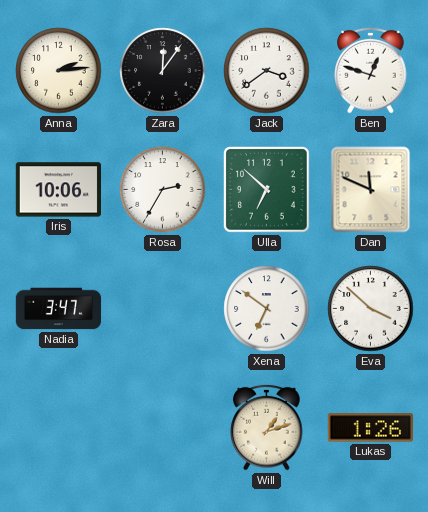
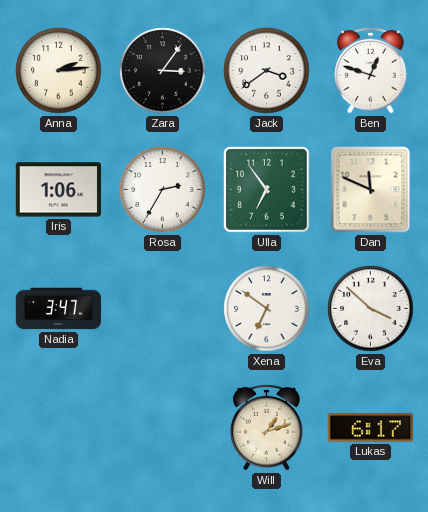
Zara: 12:06 -> 3:06
Iris: 10:06 -> 1:06
Ulla: 6:52 -> 6:54
Lukas: 1:26 -> 6:17
